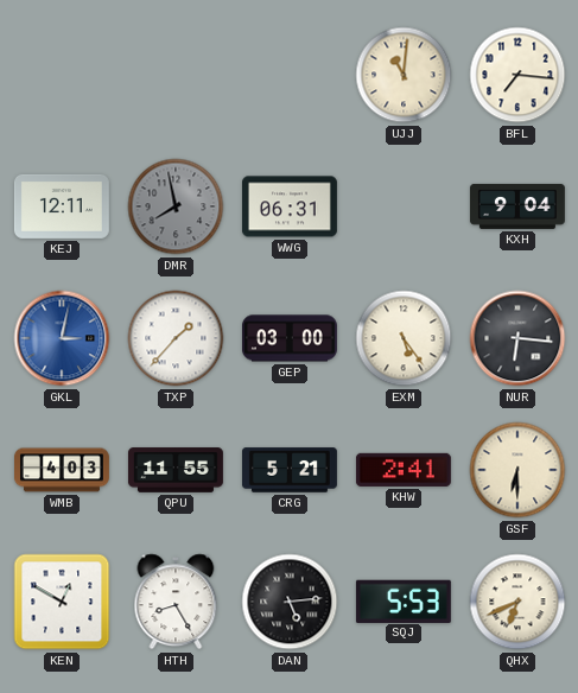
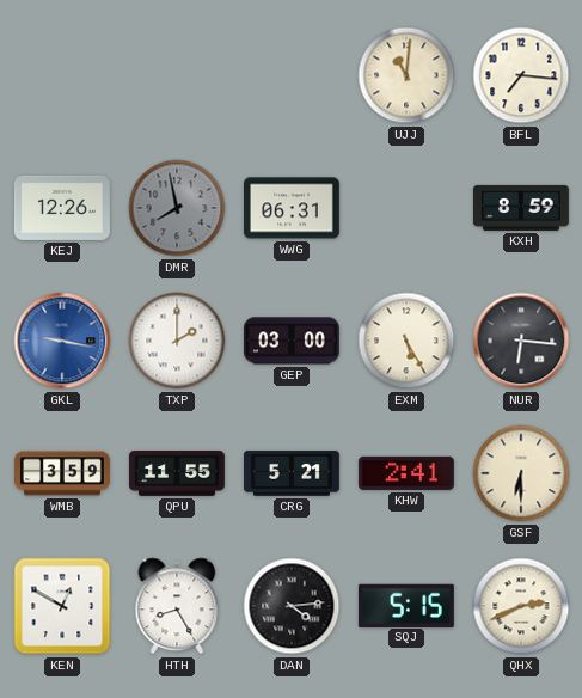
KEJ: 12:11 -> 12:26
KXH: 9:04 -> 8:59
GKL: 3:02 -> 9:17
TXP: 1:37 -> 2:00
EXM: 5:24 -> 5:25
WMB: 4:03 -> 3:59
DAN: 5:14 -> 4:14
SQJ: 5:53 -> 5:15
QHX: 6:41 -> 2:41
